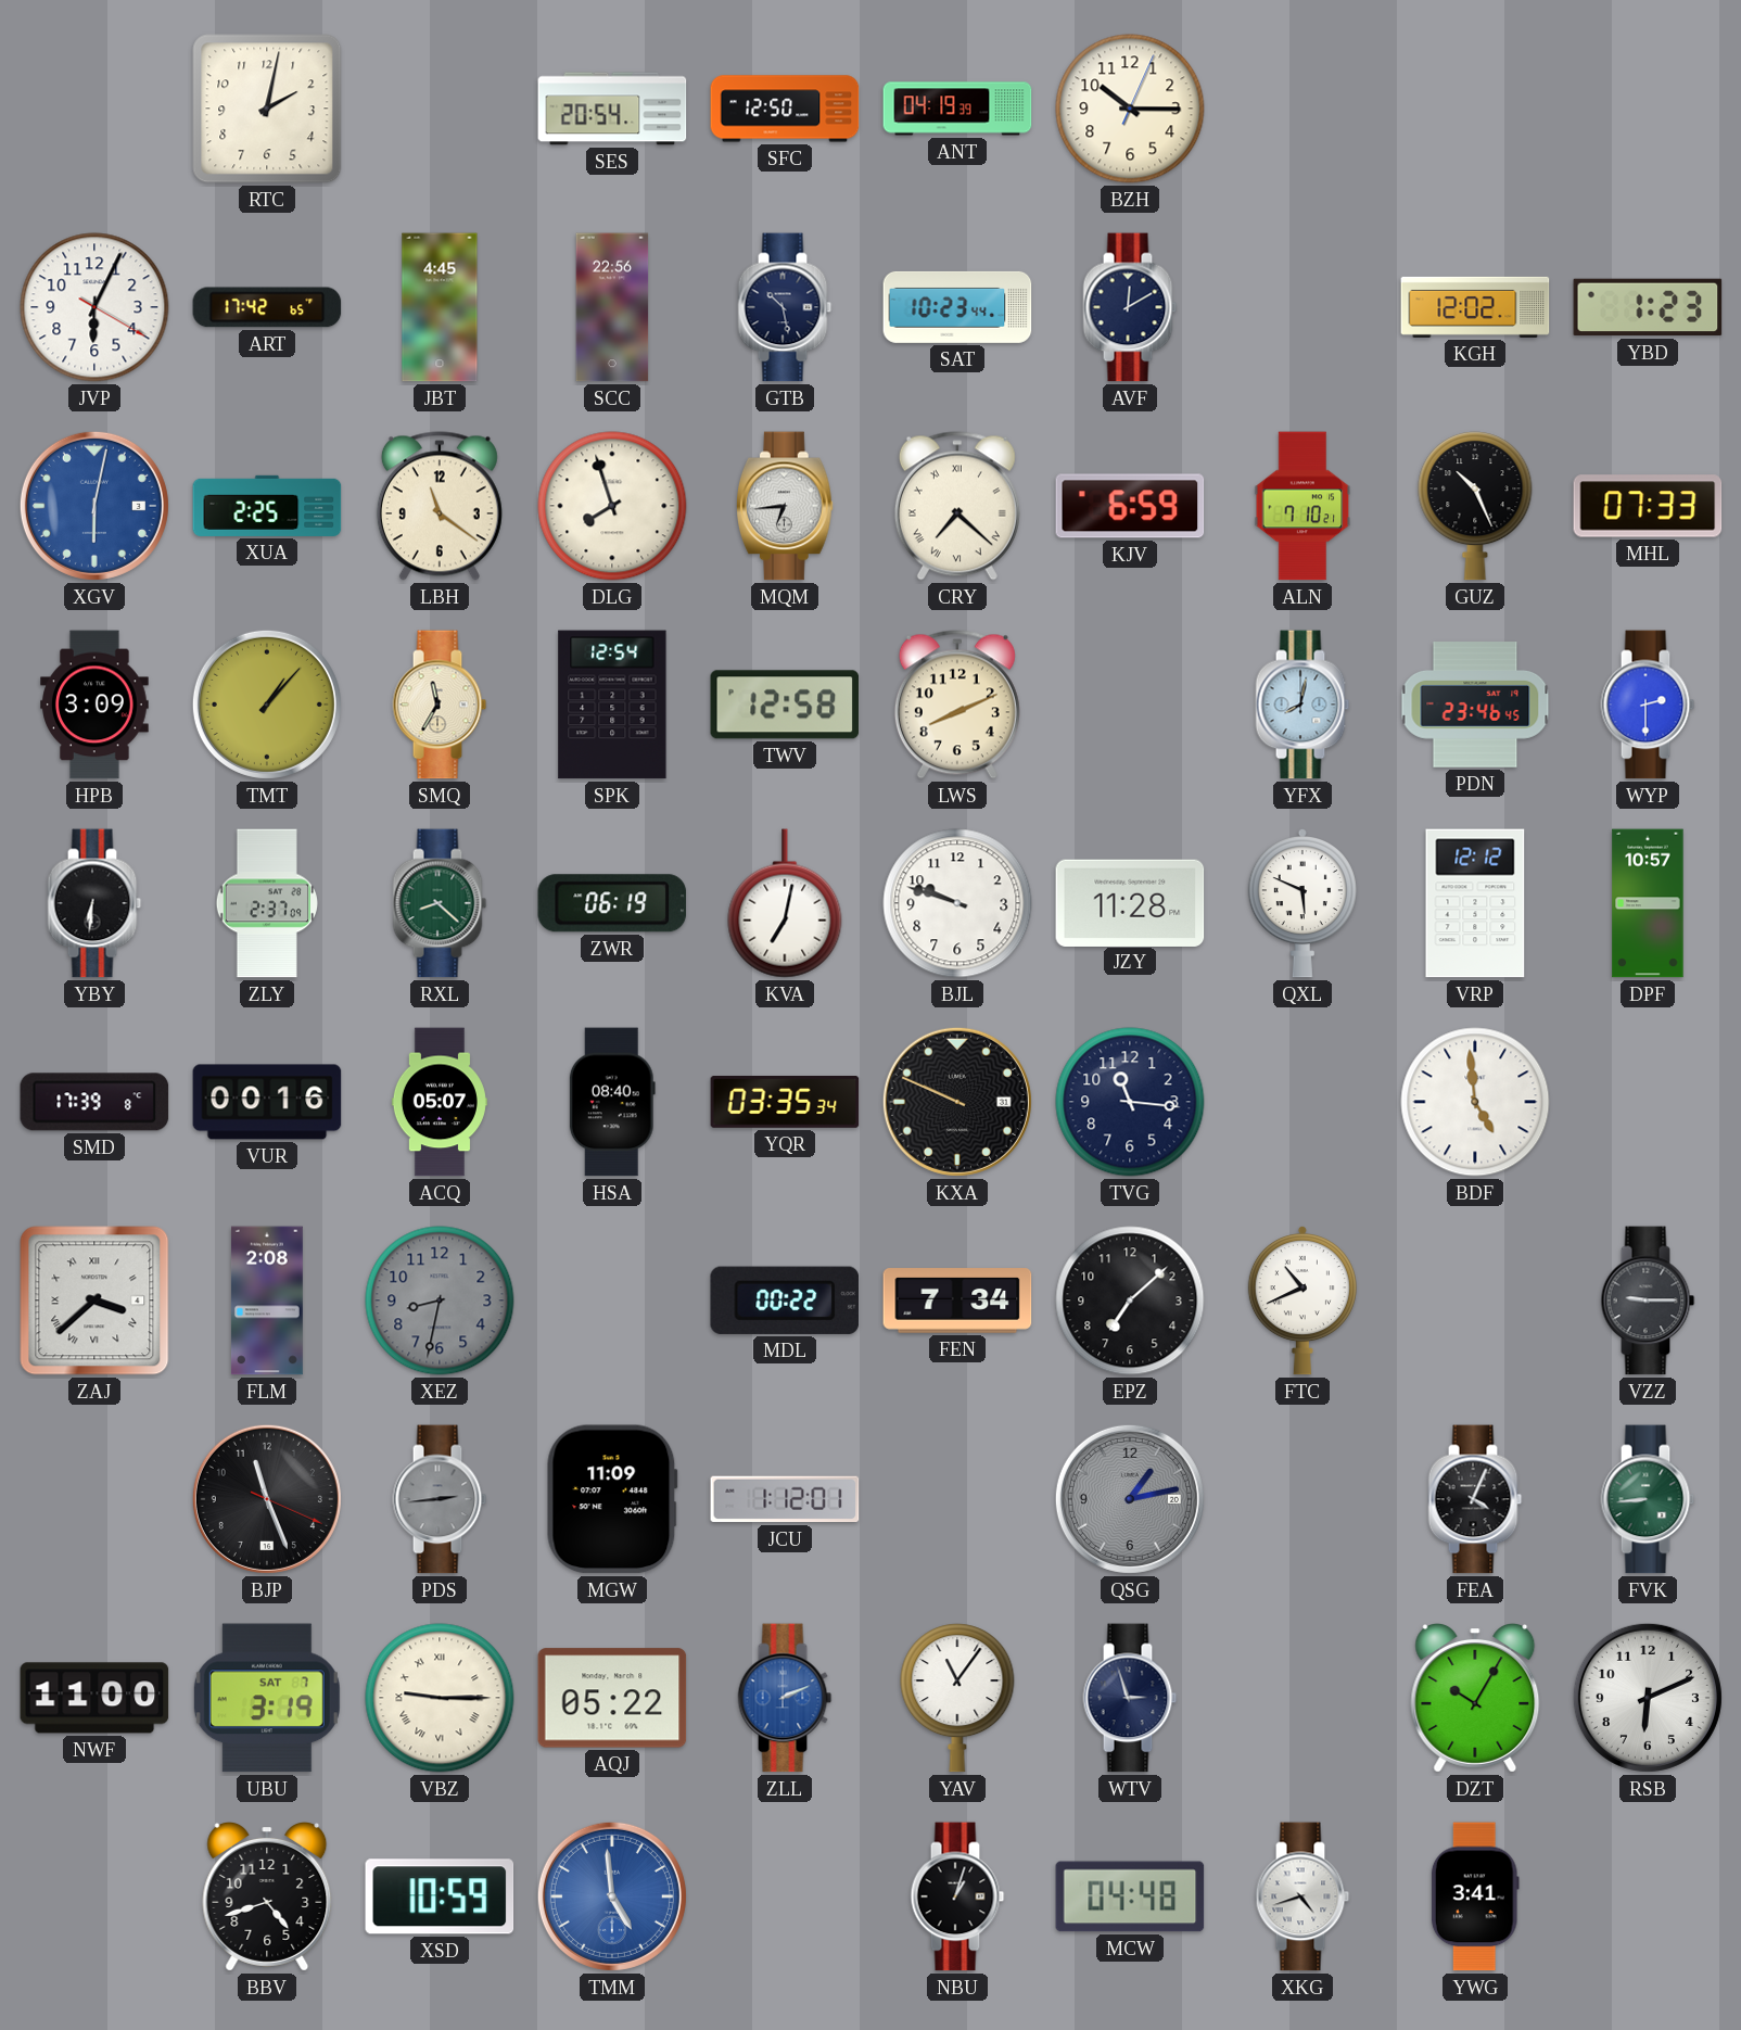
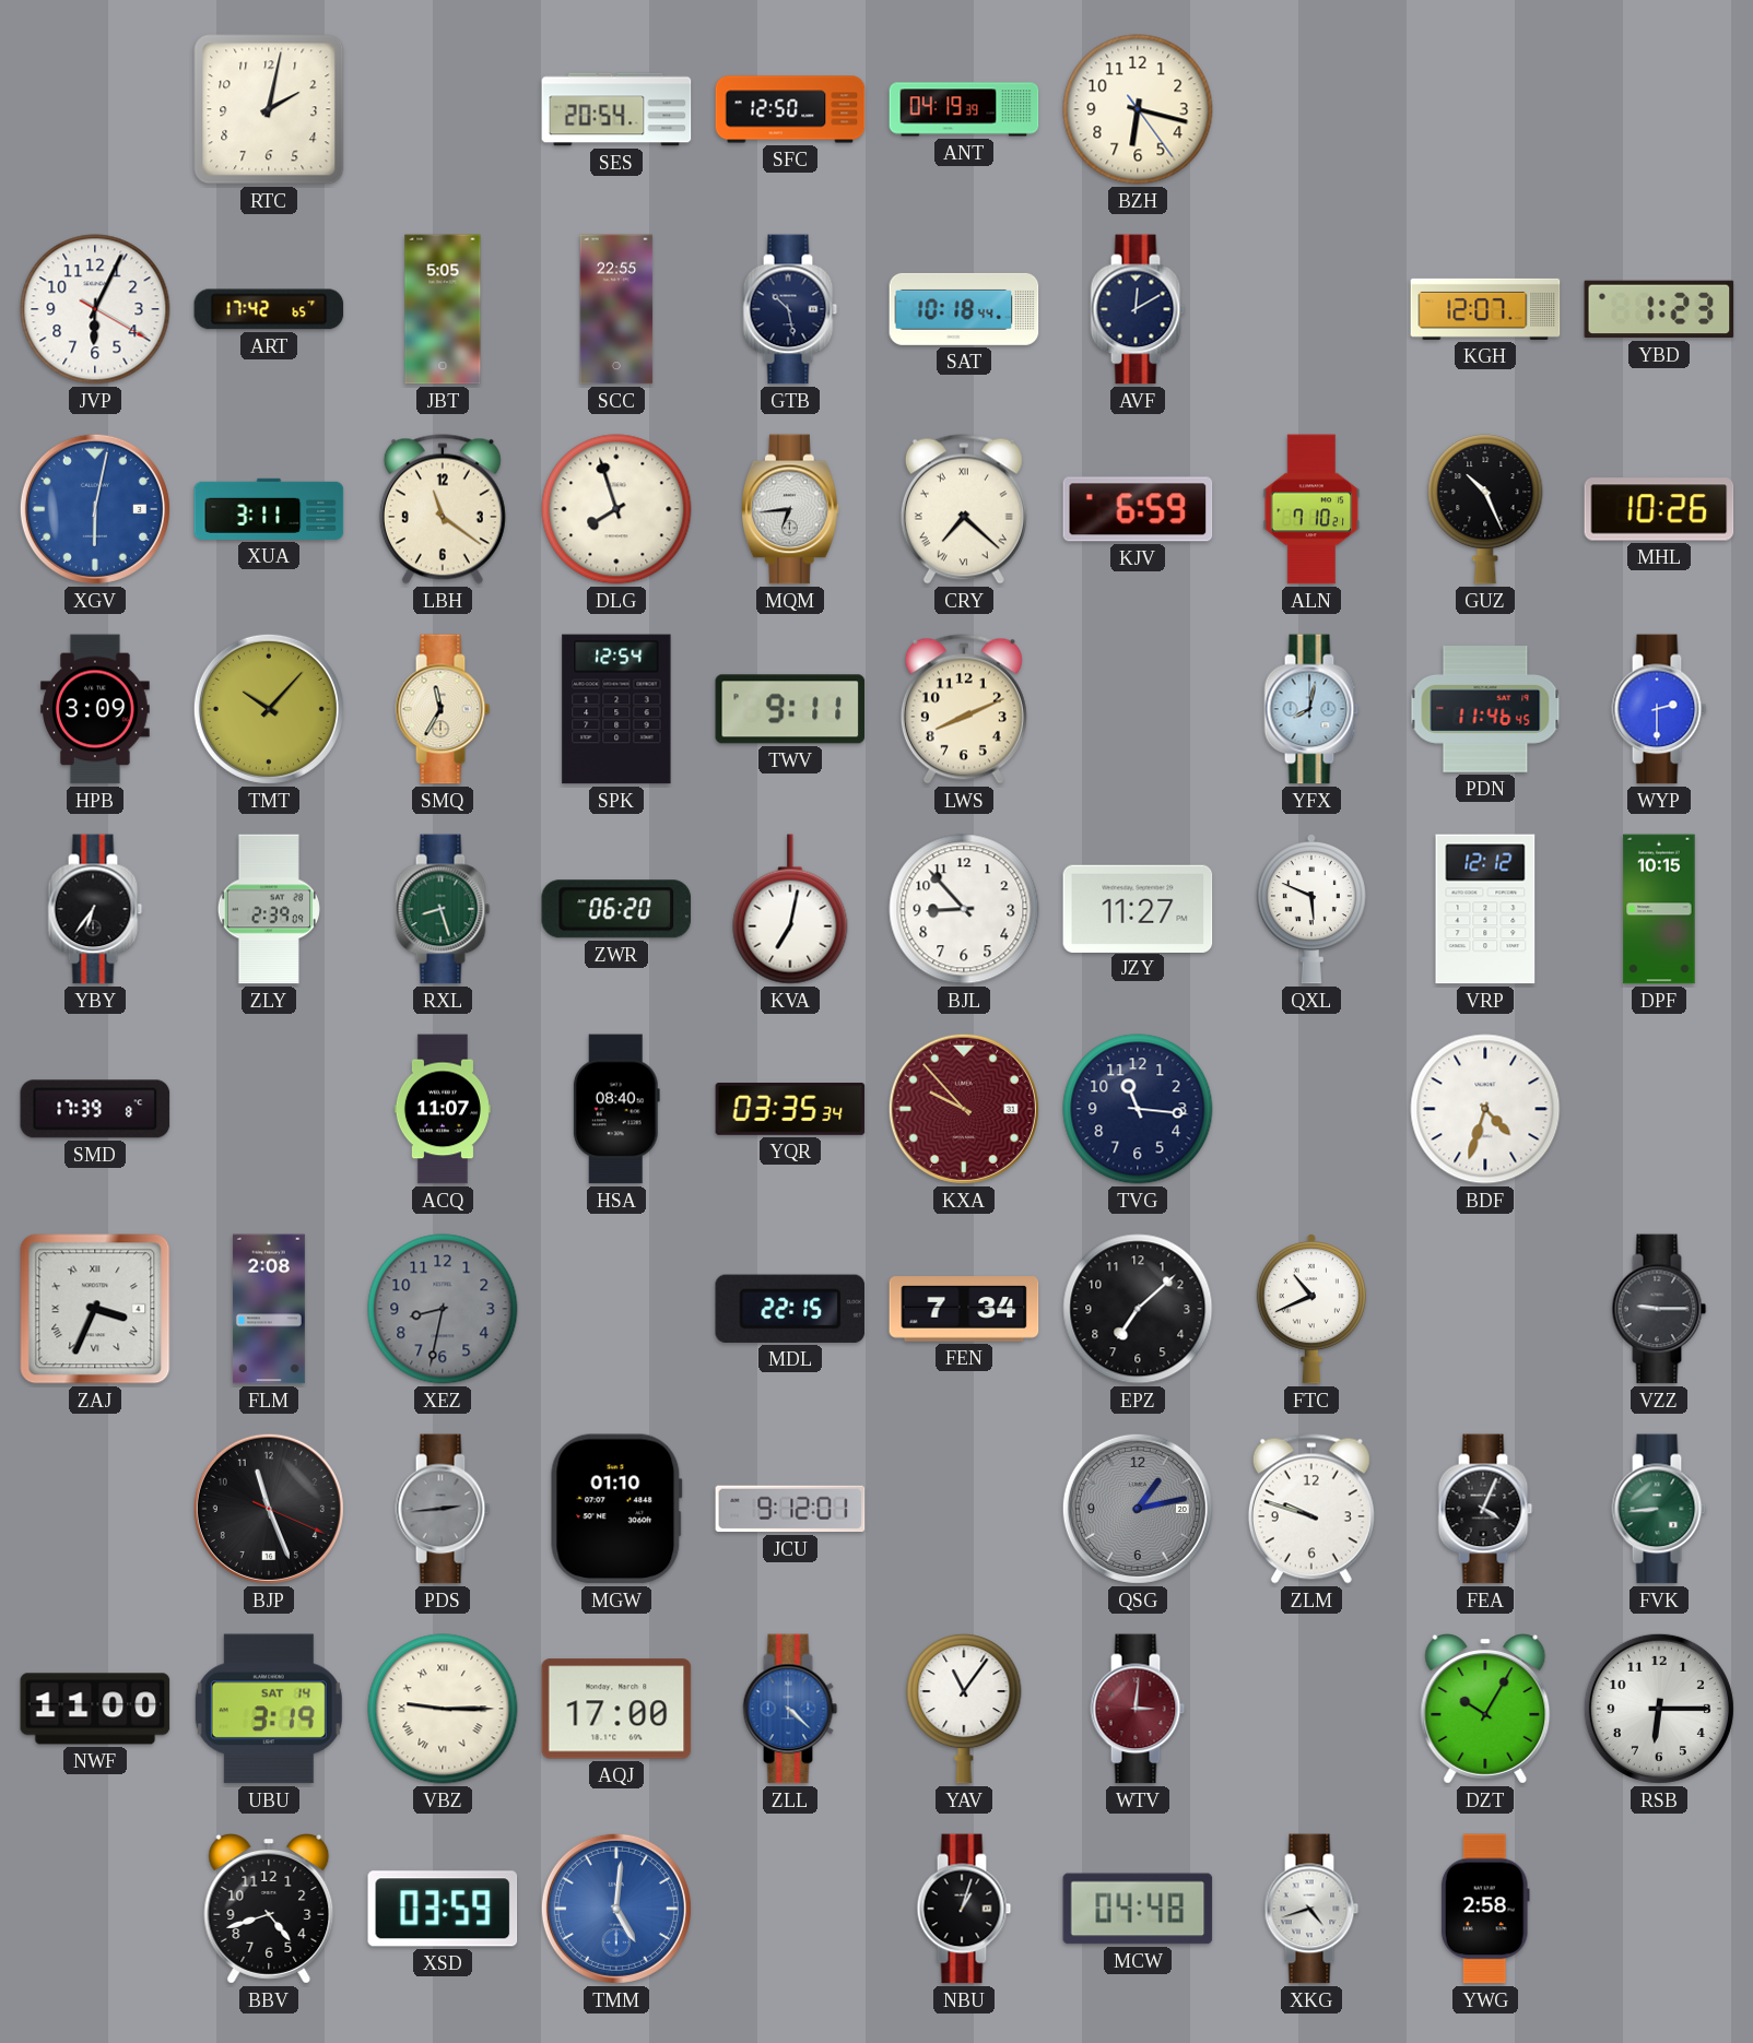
BZH: 10:15 -> 6:17
JBT: 4:45 -> 5:05
SCC: 22:56 -> 22:55
SAT: 10:23 -> 10:18
KGH: 12:02 -> 12:07
XUA: 2:25 -> 3:11
MHL: 07:33 -> 10:26
TMT: 1:07 -> 10:07
TWV: 12:58 -> 9:11
PDN: 23:46 -> 11:46
YBY: 6:31 -> 6:36
ZLY: 2:37 -> 2:39
RXL: 8:22 -> 8:27
ZWR: 06:19 -> 06:20
BJL: 9:48 -> 8:53
JZY: 11:28 -> 11:27
DPF: 10:57 -> 10:15
VUR: 00:16 -> none
ACQ: 05:07 -> 11:07
KXA: 9:49 -> 9:53
KXA dial: black -> burgundy
BDF: 4:59 -> 4:33
ZAJ: 3:38 -> 3:34
MDL: 00:22 -> 22:15
MGW: 11:09 -> 01:10
JCU: 1:12 -> 9:12
ZLM: none -> 9:48
UBU date: SAT 7 -> SAT 14
AQJ: 05:22 -> 17:00
ZLL: 2:11 -> 4:22
WTV: 2:57 -> 3:01
WTV dial: navy -> burgundy
RSB: 6:11 -> 6:15
XSD: 10:59 -> 03:59
TMM: 4:59 -> 5:01
YWG: 3:41 -> 2:58
